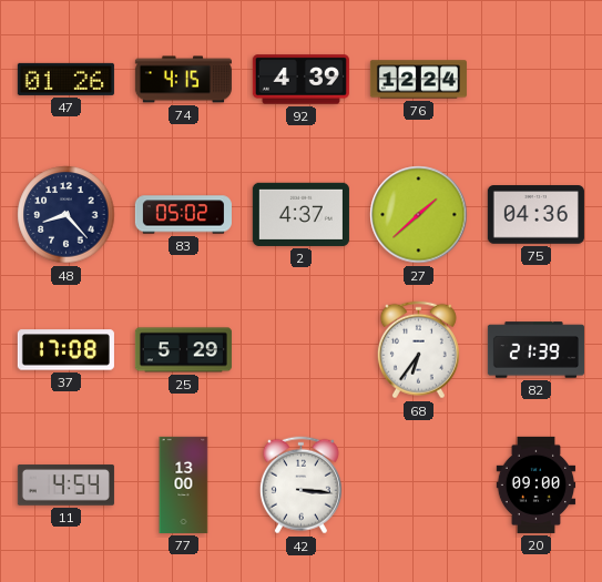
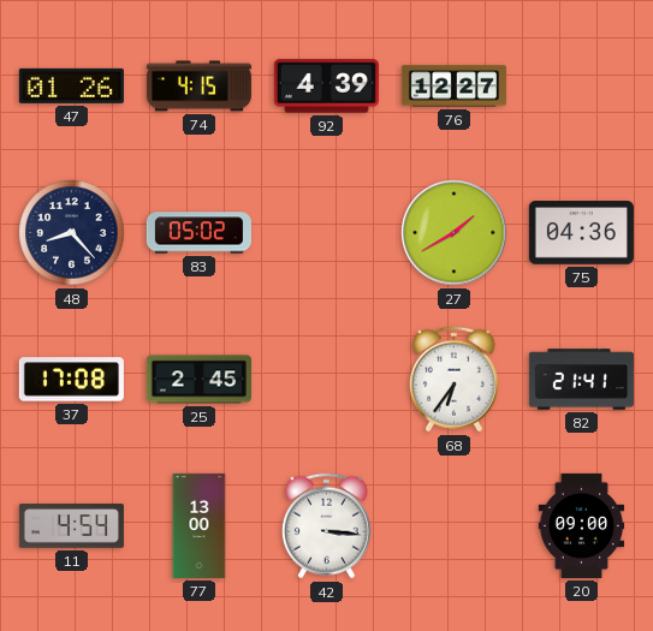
76: 12:24 -> 12:27
2: 4:37 -> none
27: 1:38 -> 1:40
25: 5:29 -> 2:45
82: 21:39 -> 21:41
